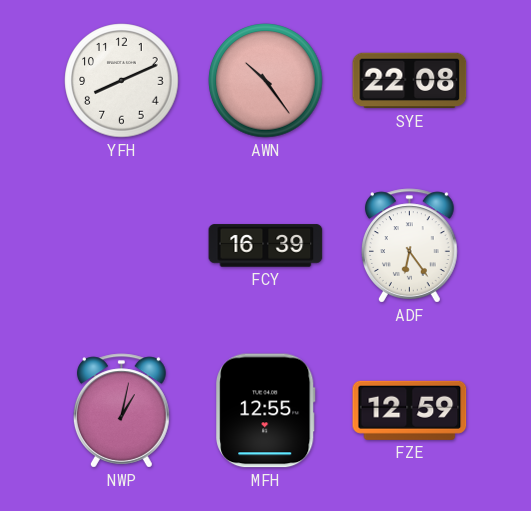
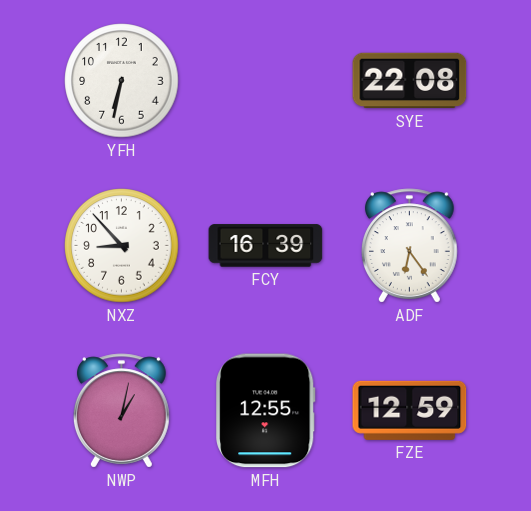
YFH: 8:11 -> 6:32
AWN: 10:24 -> none
NXZ: none -> 8:53
